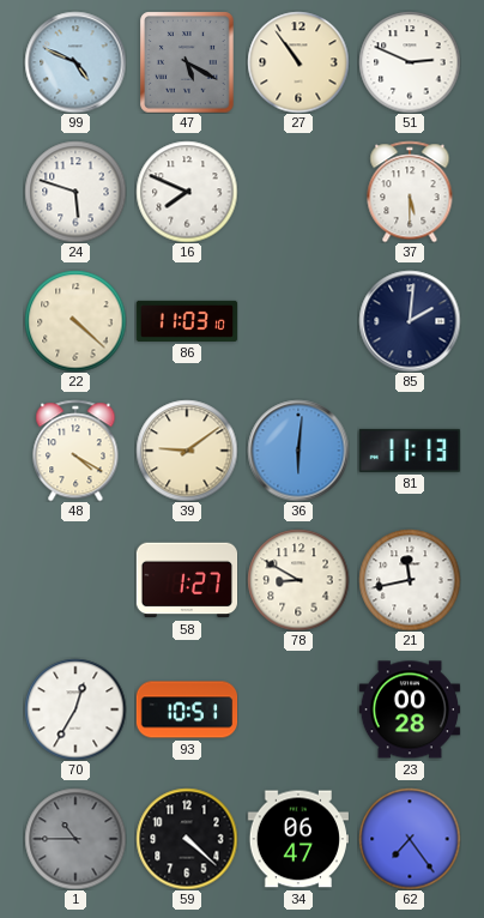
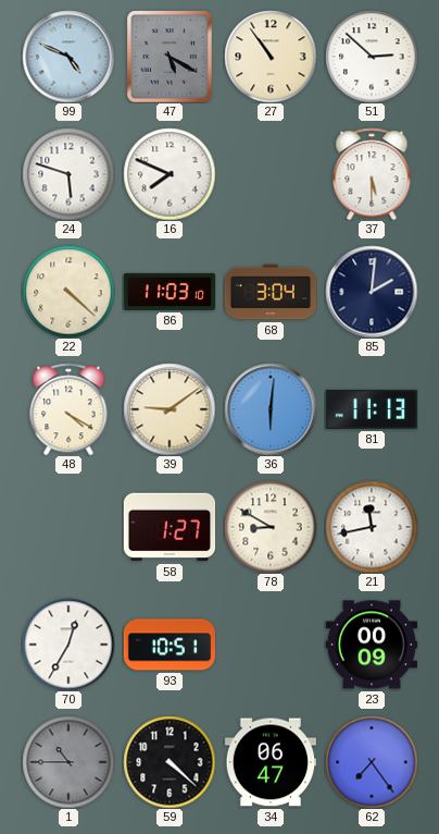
51: 2:49 -> 2:52
68: none -> 3:04
23: 00:28 -> 00:09
